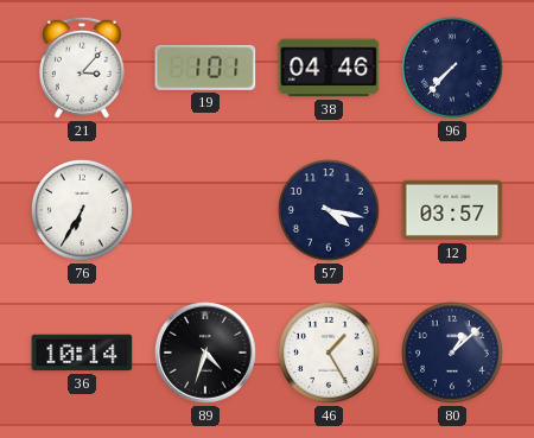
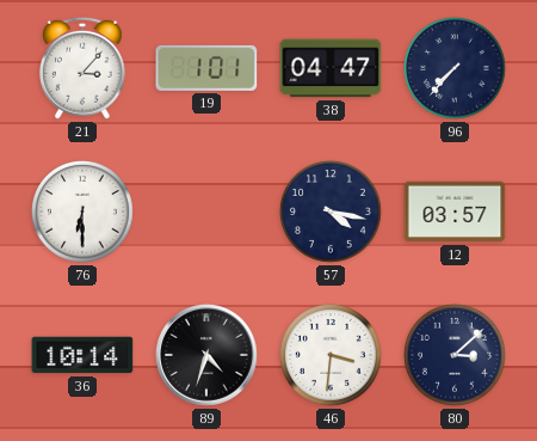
38: 04:46 -> 04:47
76: 6:35 -> 6:30
46: 1:25 -> 3:31
80: 1:08 -> 3:08
